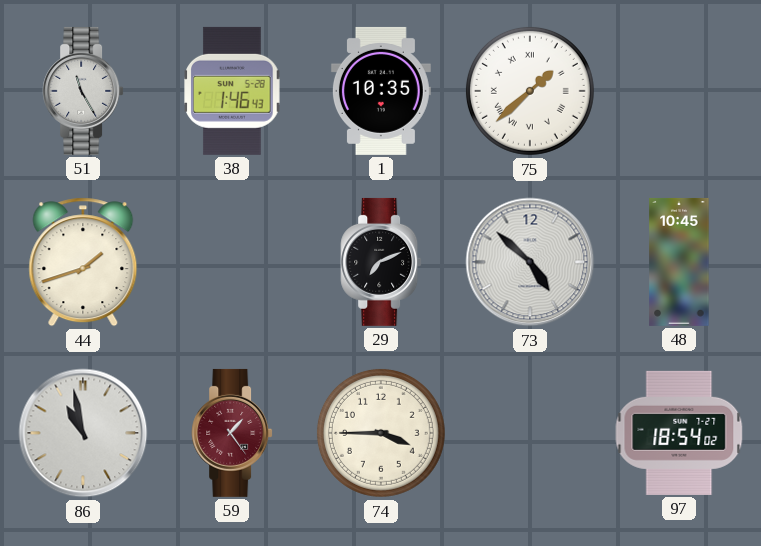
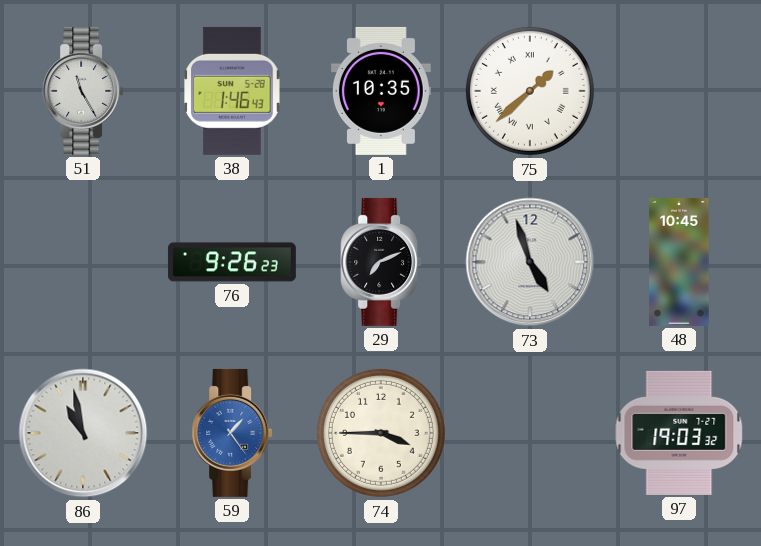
44: 1:42 -> none
76: none -> 9:26
73: 4:52 -> 4:57
59 dial: burgundy -> blue
97: 18:54 -> 19:03
